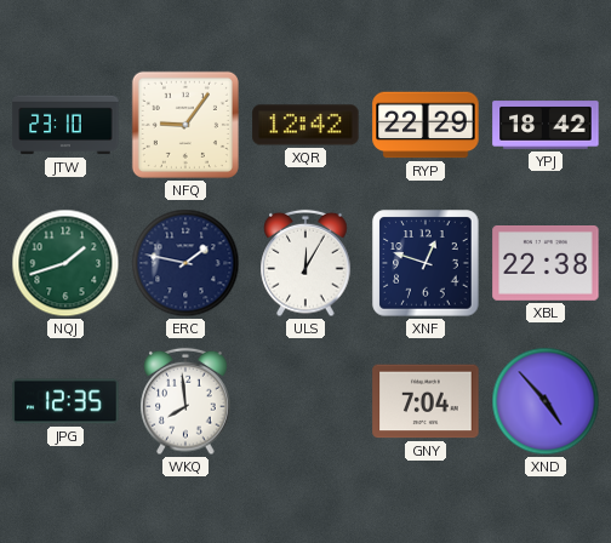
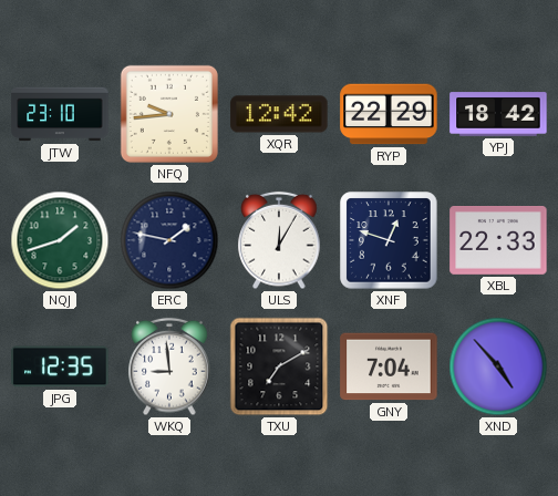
NFQ: 9:06 -> 9:44
XBL: 22:38 -> 22:33
WKQ: 7:59 -> 8:59
TXU: none -> 7:10
